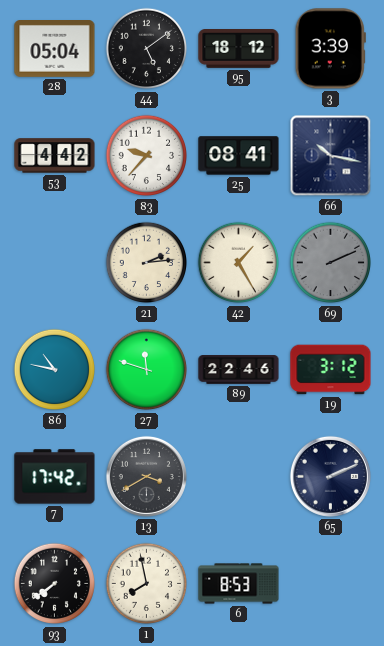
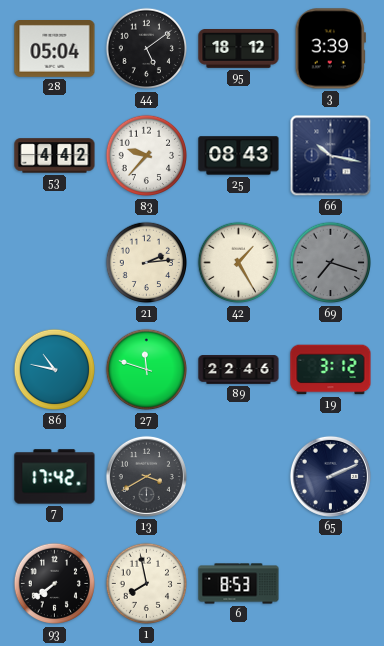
25: 08:41 -> 08:43
69: 2:11 -> 7:18
